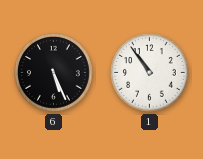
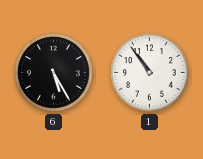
6: 5:26 -> 5:25
